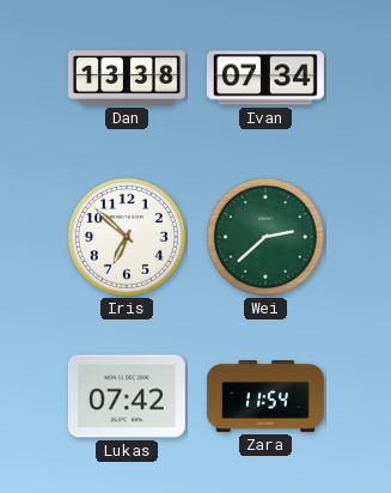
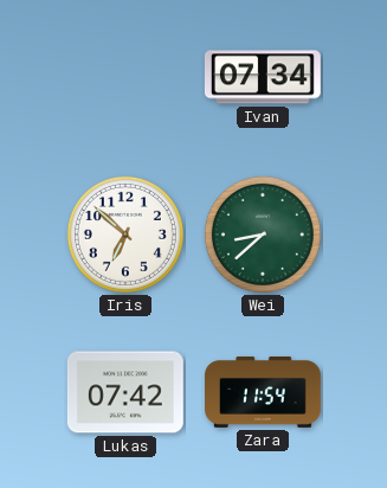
Dan: 13:38 -> none
Wei: 2:38 -> 8:38
